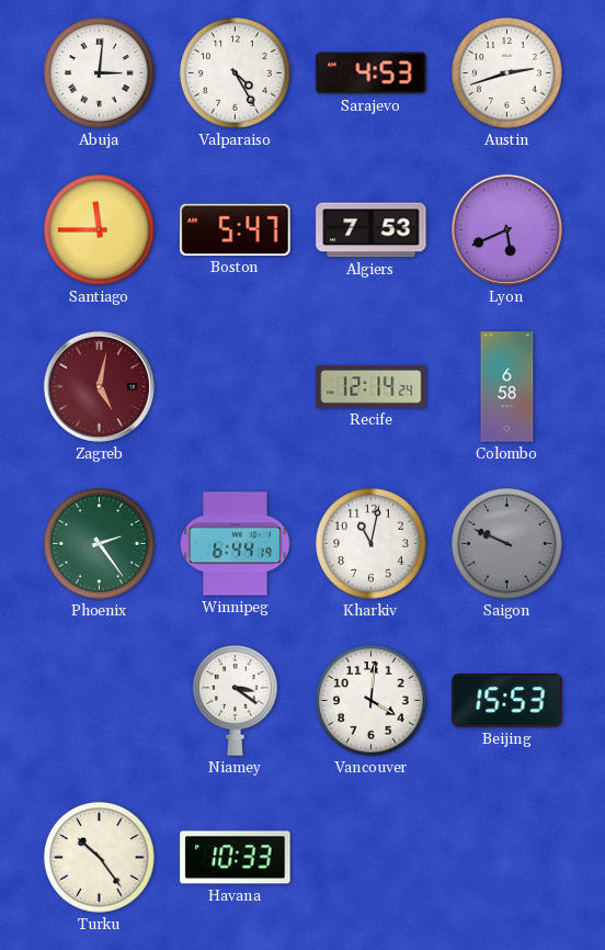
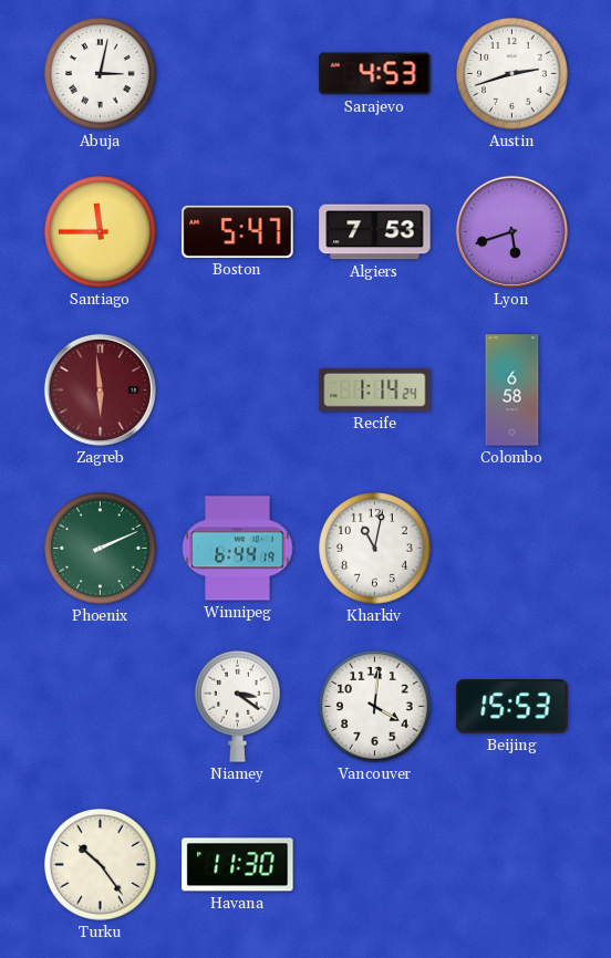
Abuja: 3:01 -> 3:02
Valparaiso: 4:25 -> none
Lyon: 5:41 -> 5:42
Zagreb: 5:02 -> 5:59
Recife: 12:14 -> 1:14
Phoenix: 2:24 -> 2:11
Saigon: 9:49 -> none
Havana: 10:33 -> 11:30
